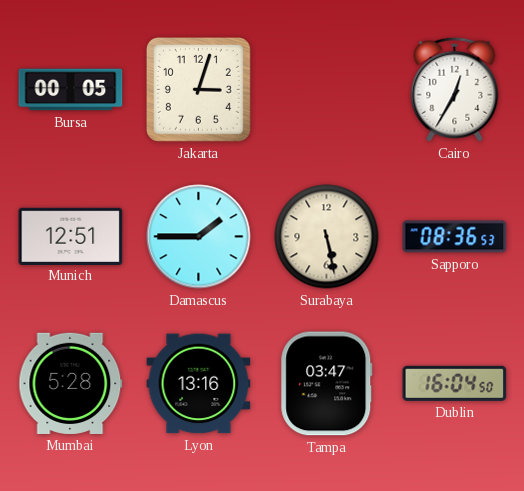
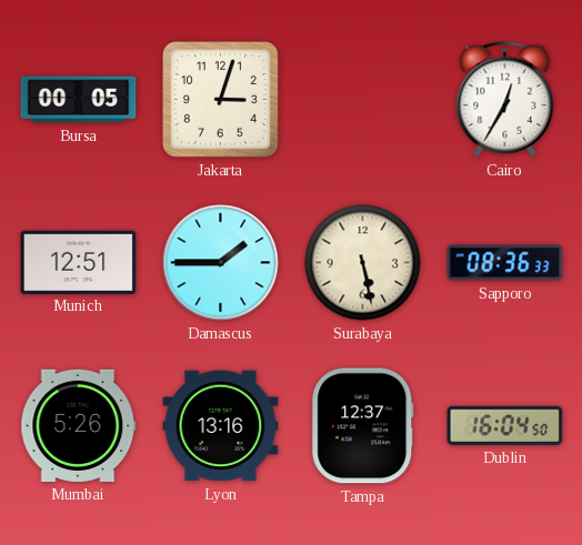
Sapporo: 08:36:53 -> 08:36:33
Mumbai: 5:28 -> 5:26
Tampa: 03:47 -> 12:37
